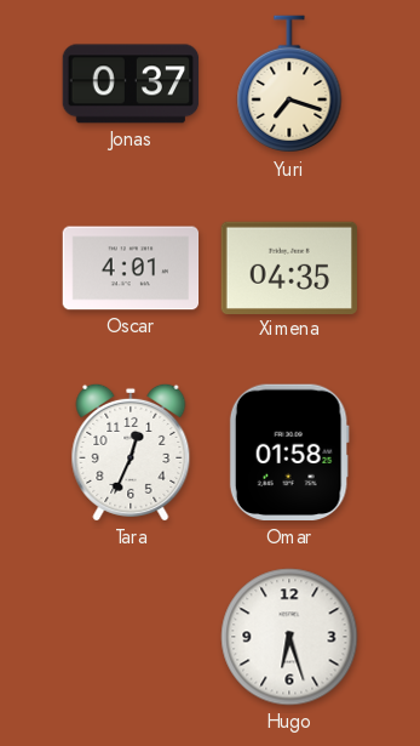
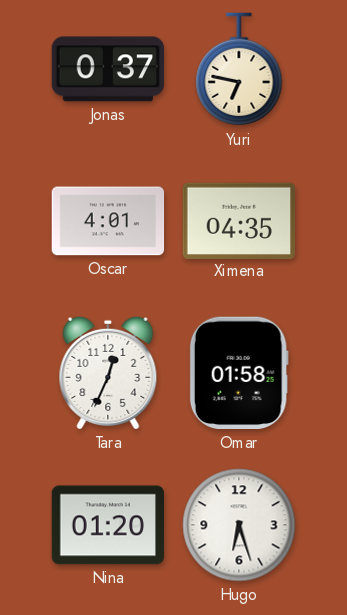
Yuri: 7:18 -> 6:47
Nina: none -> 01:20
